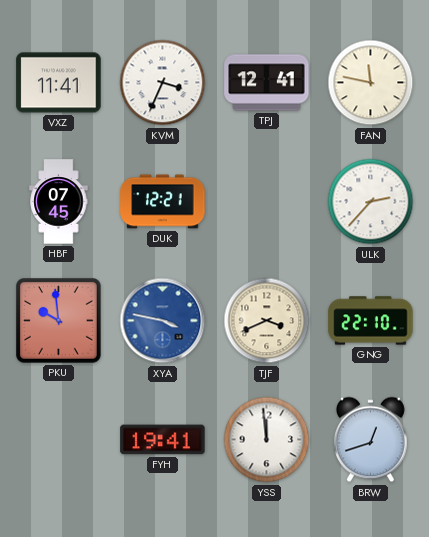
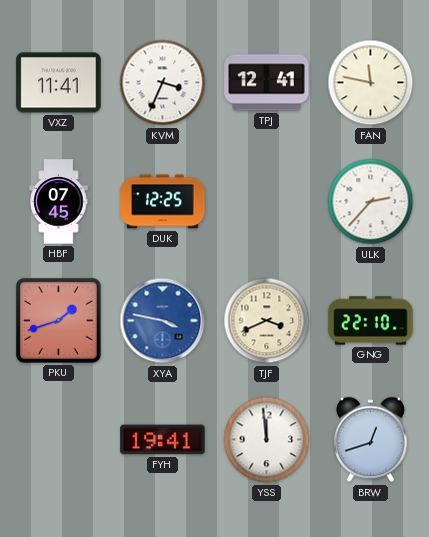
DUK: 12:21 -> 12:25
PKU: 9:59 -> 1:42
